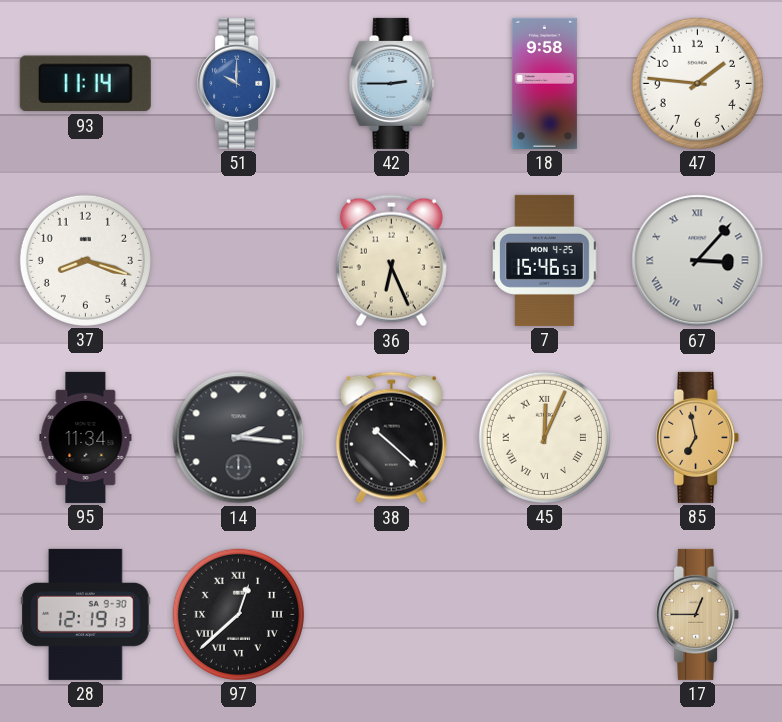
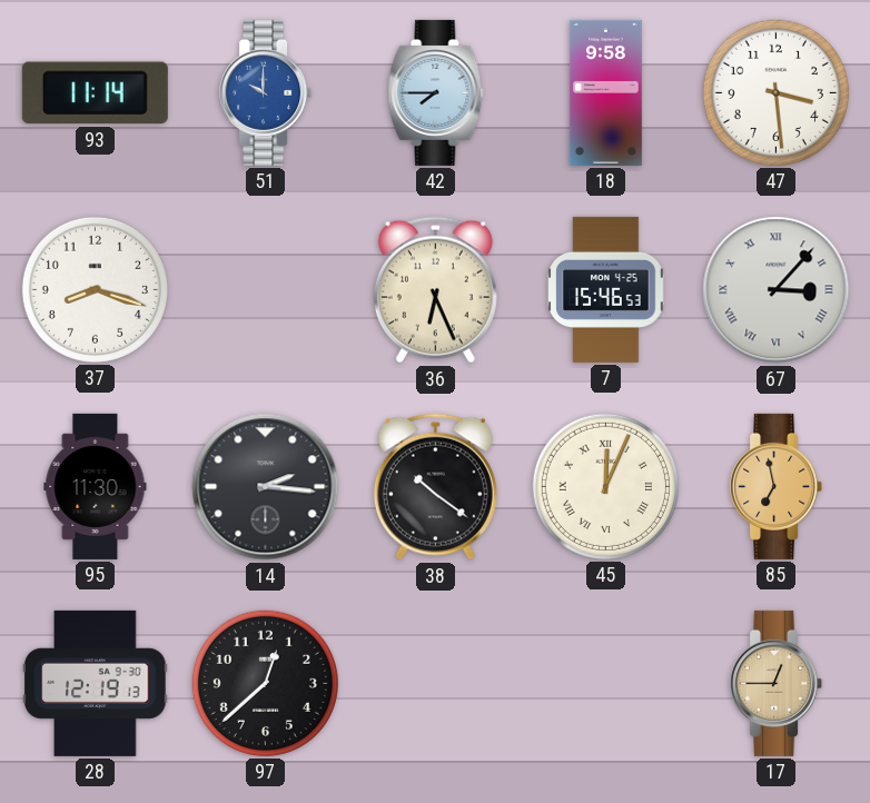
42: 2:45 -> 7:45
47: 1:46 -> 3:29
95: 11:34 -> 11:30
38: 10:22 -> 10:21
97 numerals: Roman -> Arabic
